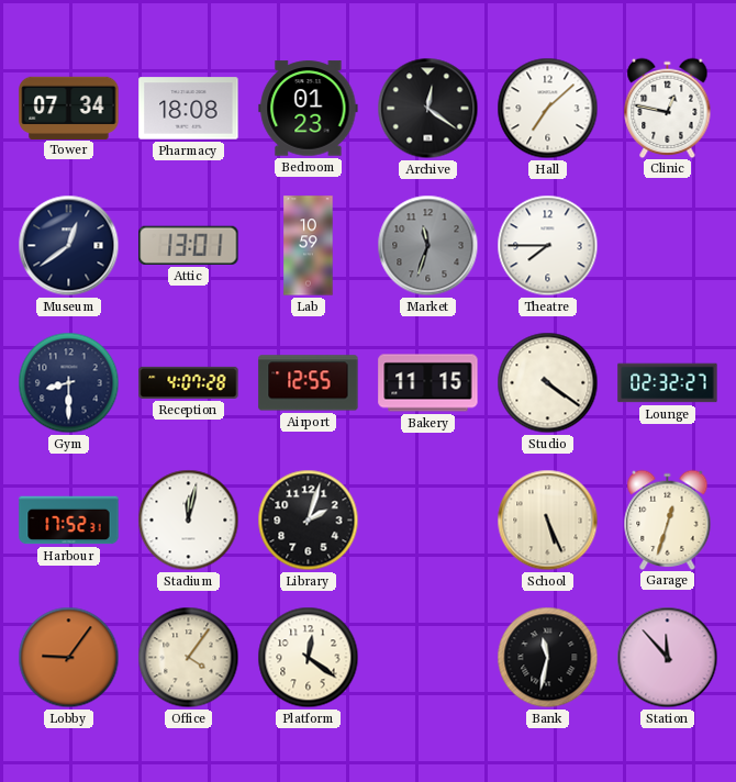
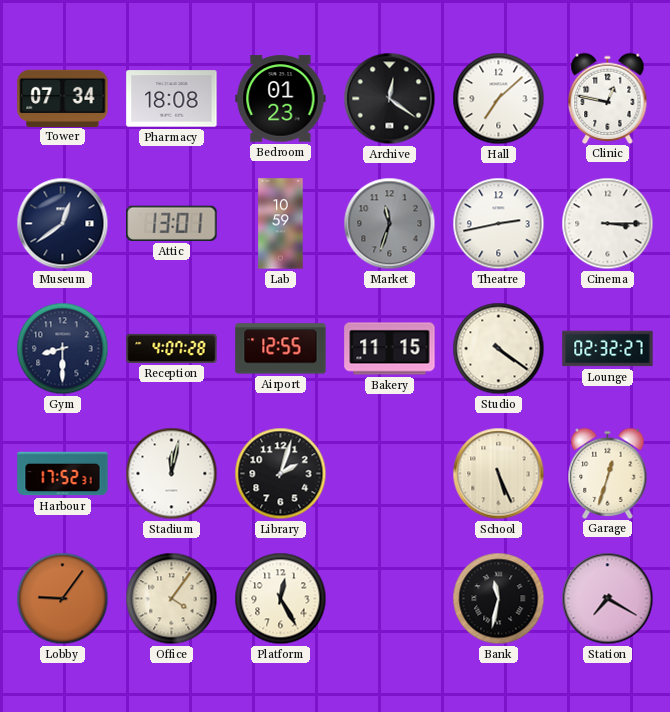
Theatre: 7:45 -> 2:43
Cinema: none -> 3:15
Platform: 12:21 -> 12:25
Station: 11:53 -> 7:20
